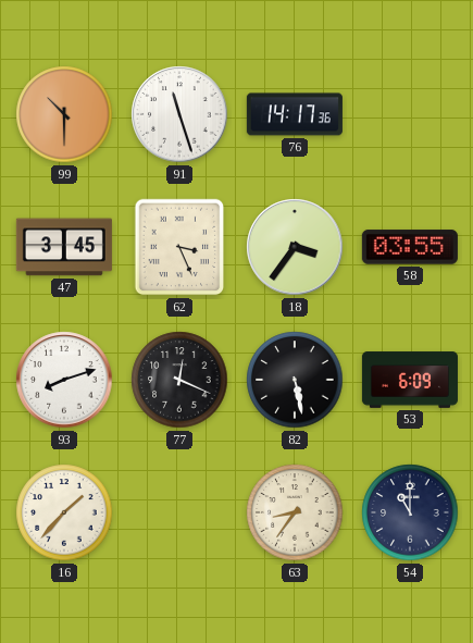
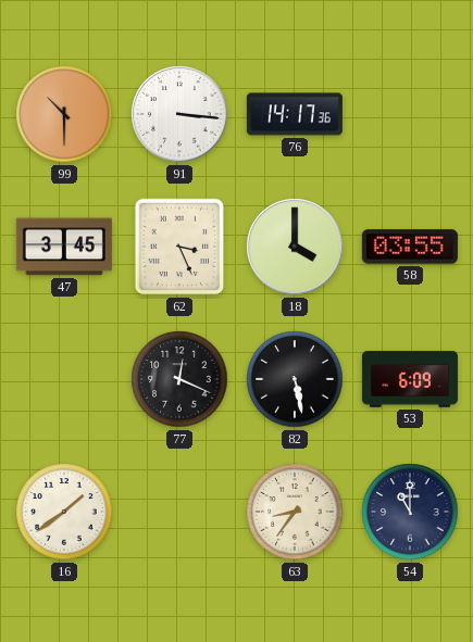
91: 11:27 -> 3:16
18: 3:36 -> 4:00
93: 8:12 -> none
16: 1:37 -> 1:39
